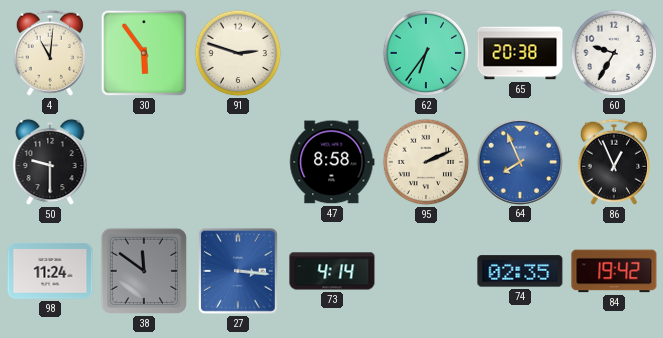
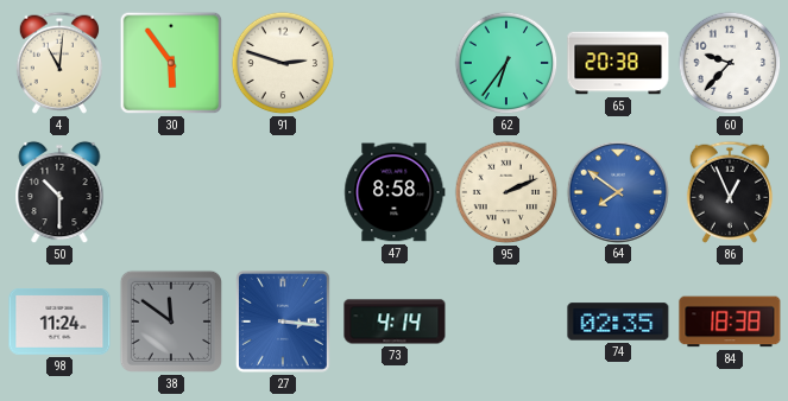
60: 9:35 -> 9:37
50: 9:30 -> 10:30
64: 7:56 -> 7:51
84: 19:42 -> 18:38
